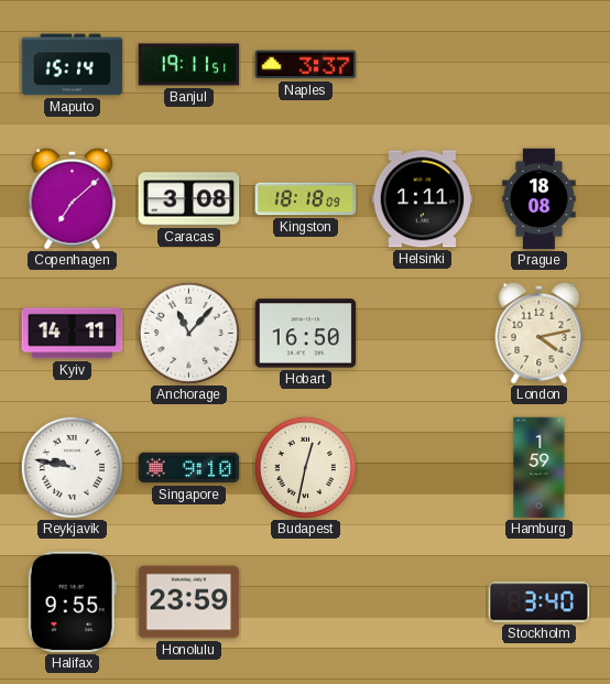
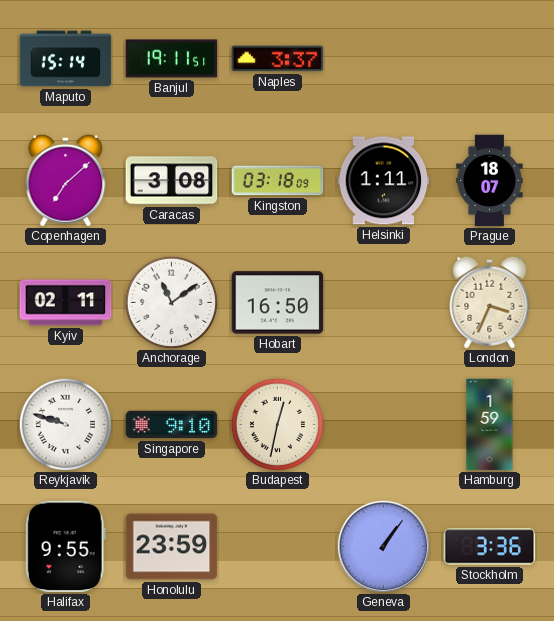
Kingston: 18:18 -> 03:18
Prague: 18:08 -> 18:07
Kyiv: 14:11 -> 02:11
Anchorage: 11:07 -> 11:09
London: 4:13 -> 3:34
Reykjavik: 9:47 -> 9:48
Geneva: none -> 1:06
Stockholm: 3:40 -> 3:36
